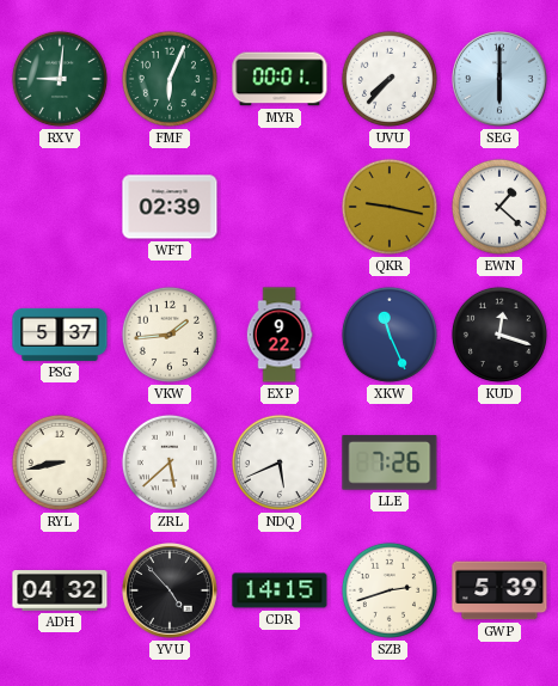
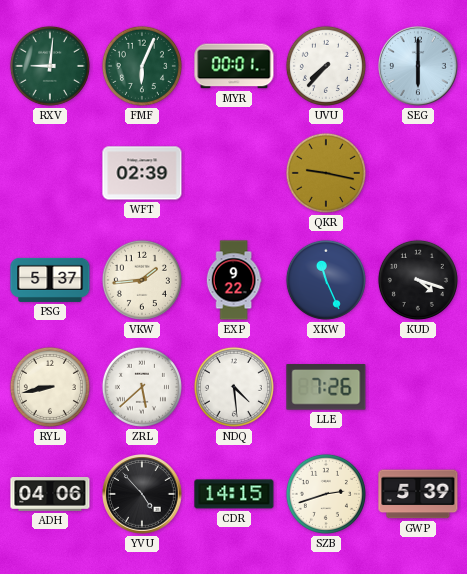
EWN: 1:22 -> none
KUD: 12:18 -> 4:18
NDQ: 5:41 -> 4:29
ADH: 04:32 -> 04:06
